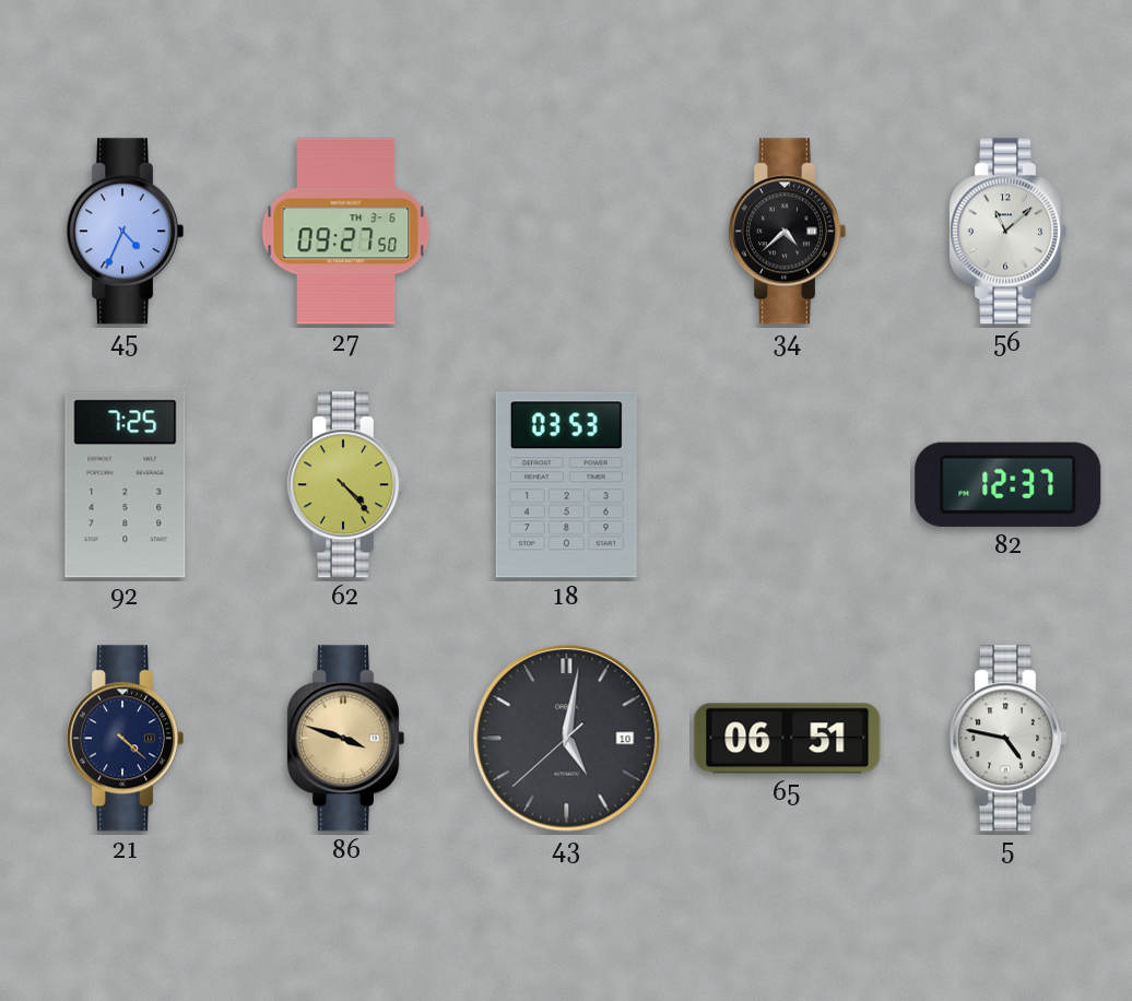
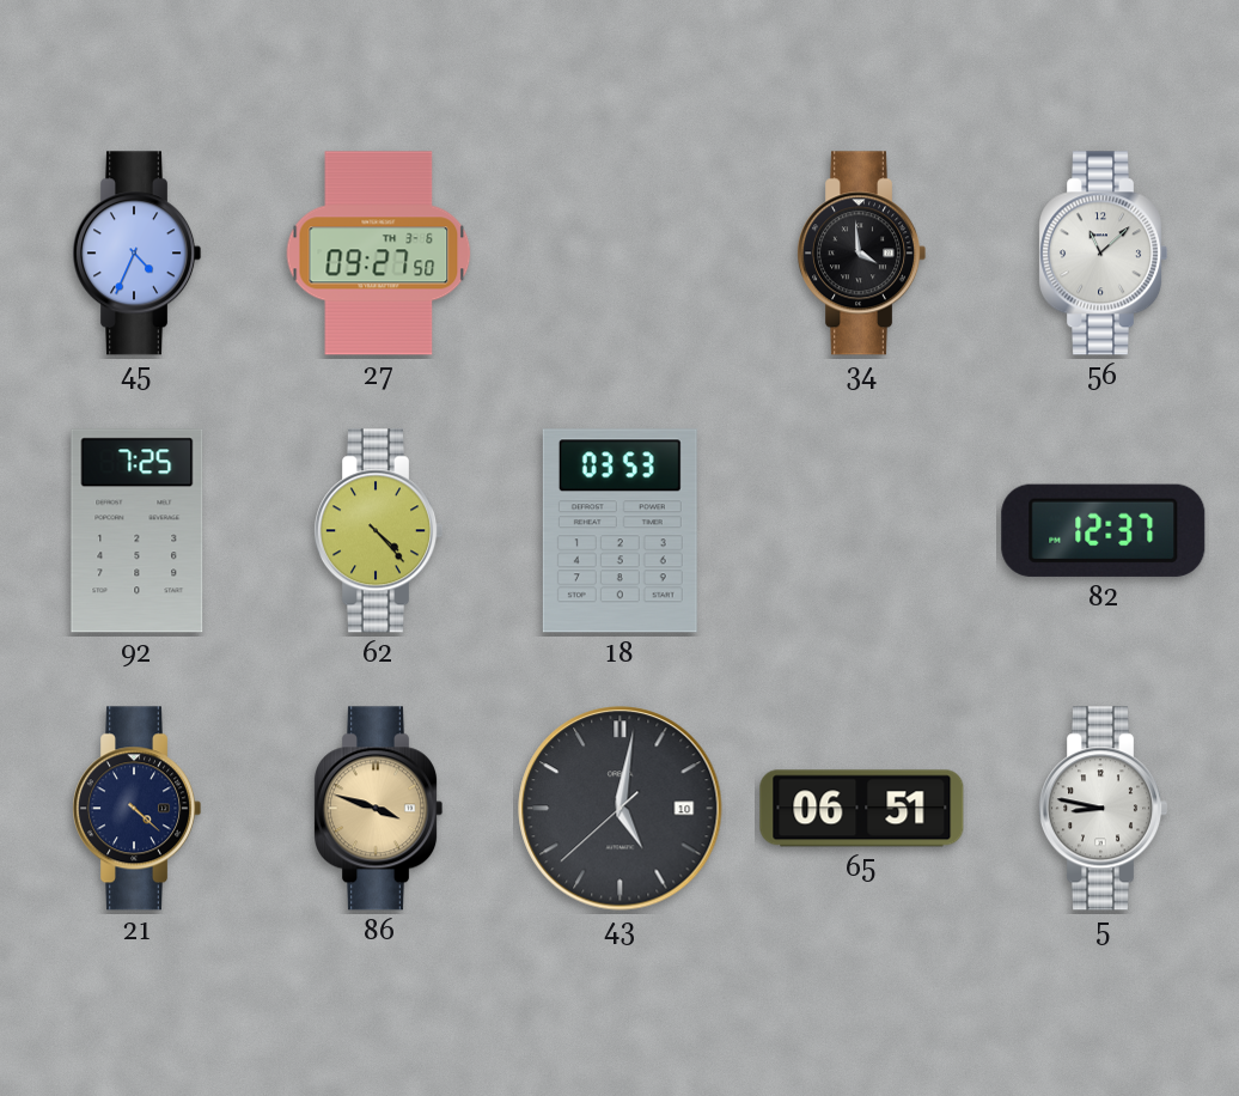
34: 4:38 -> 3:59
5: 4:47 -> 8:47
